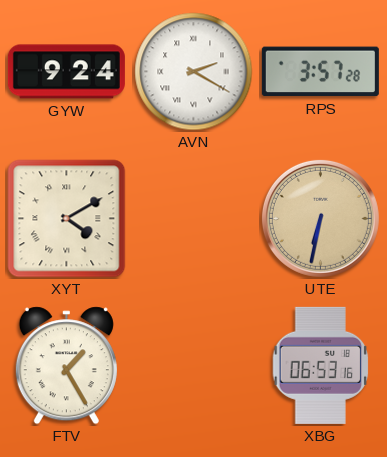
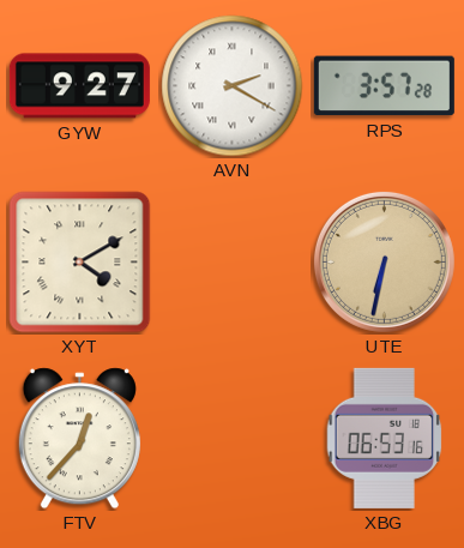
GYW: 9:24 -> 9:27
FTV: 1:25 -> 12:37
